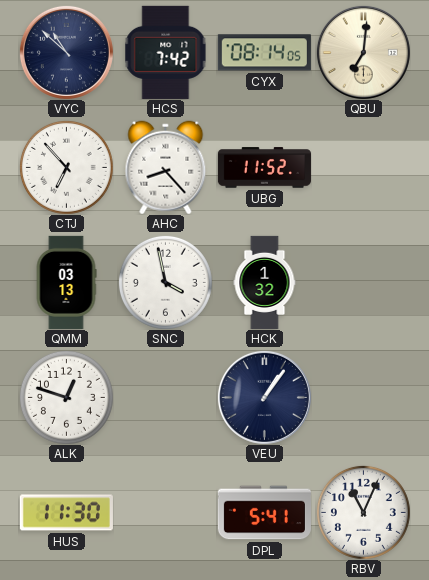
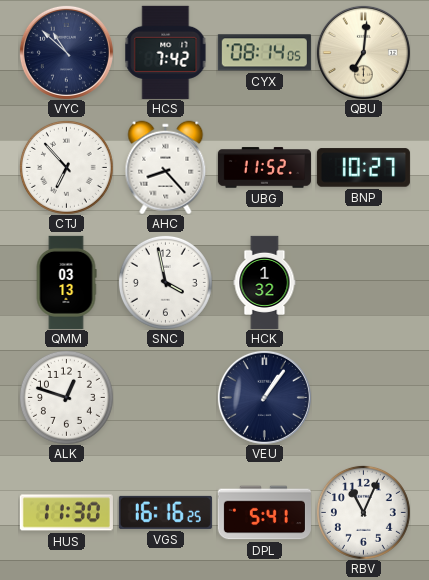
BNP: none -> 10:27
VGS: none -> 16:16
